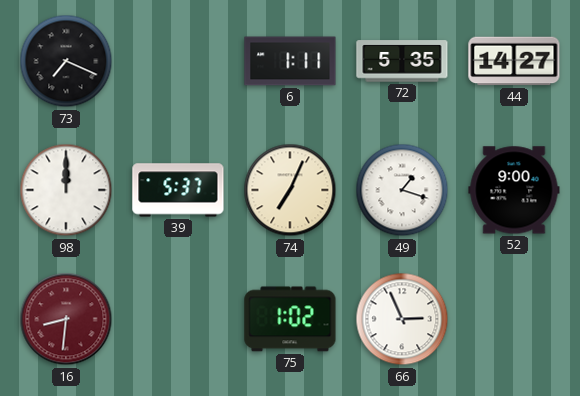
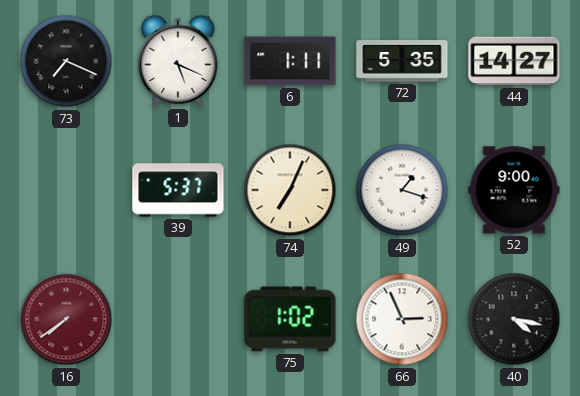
1: none -> 5:19
98: 12:00 -> none
16: 8:31 -> 7:39
40: none -> 4:17
